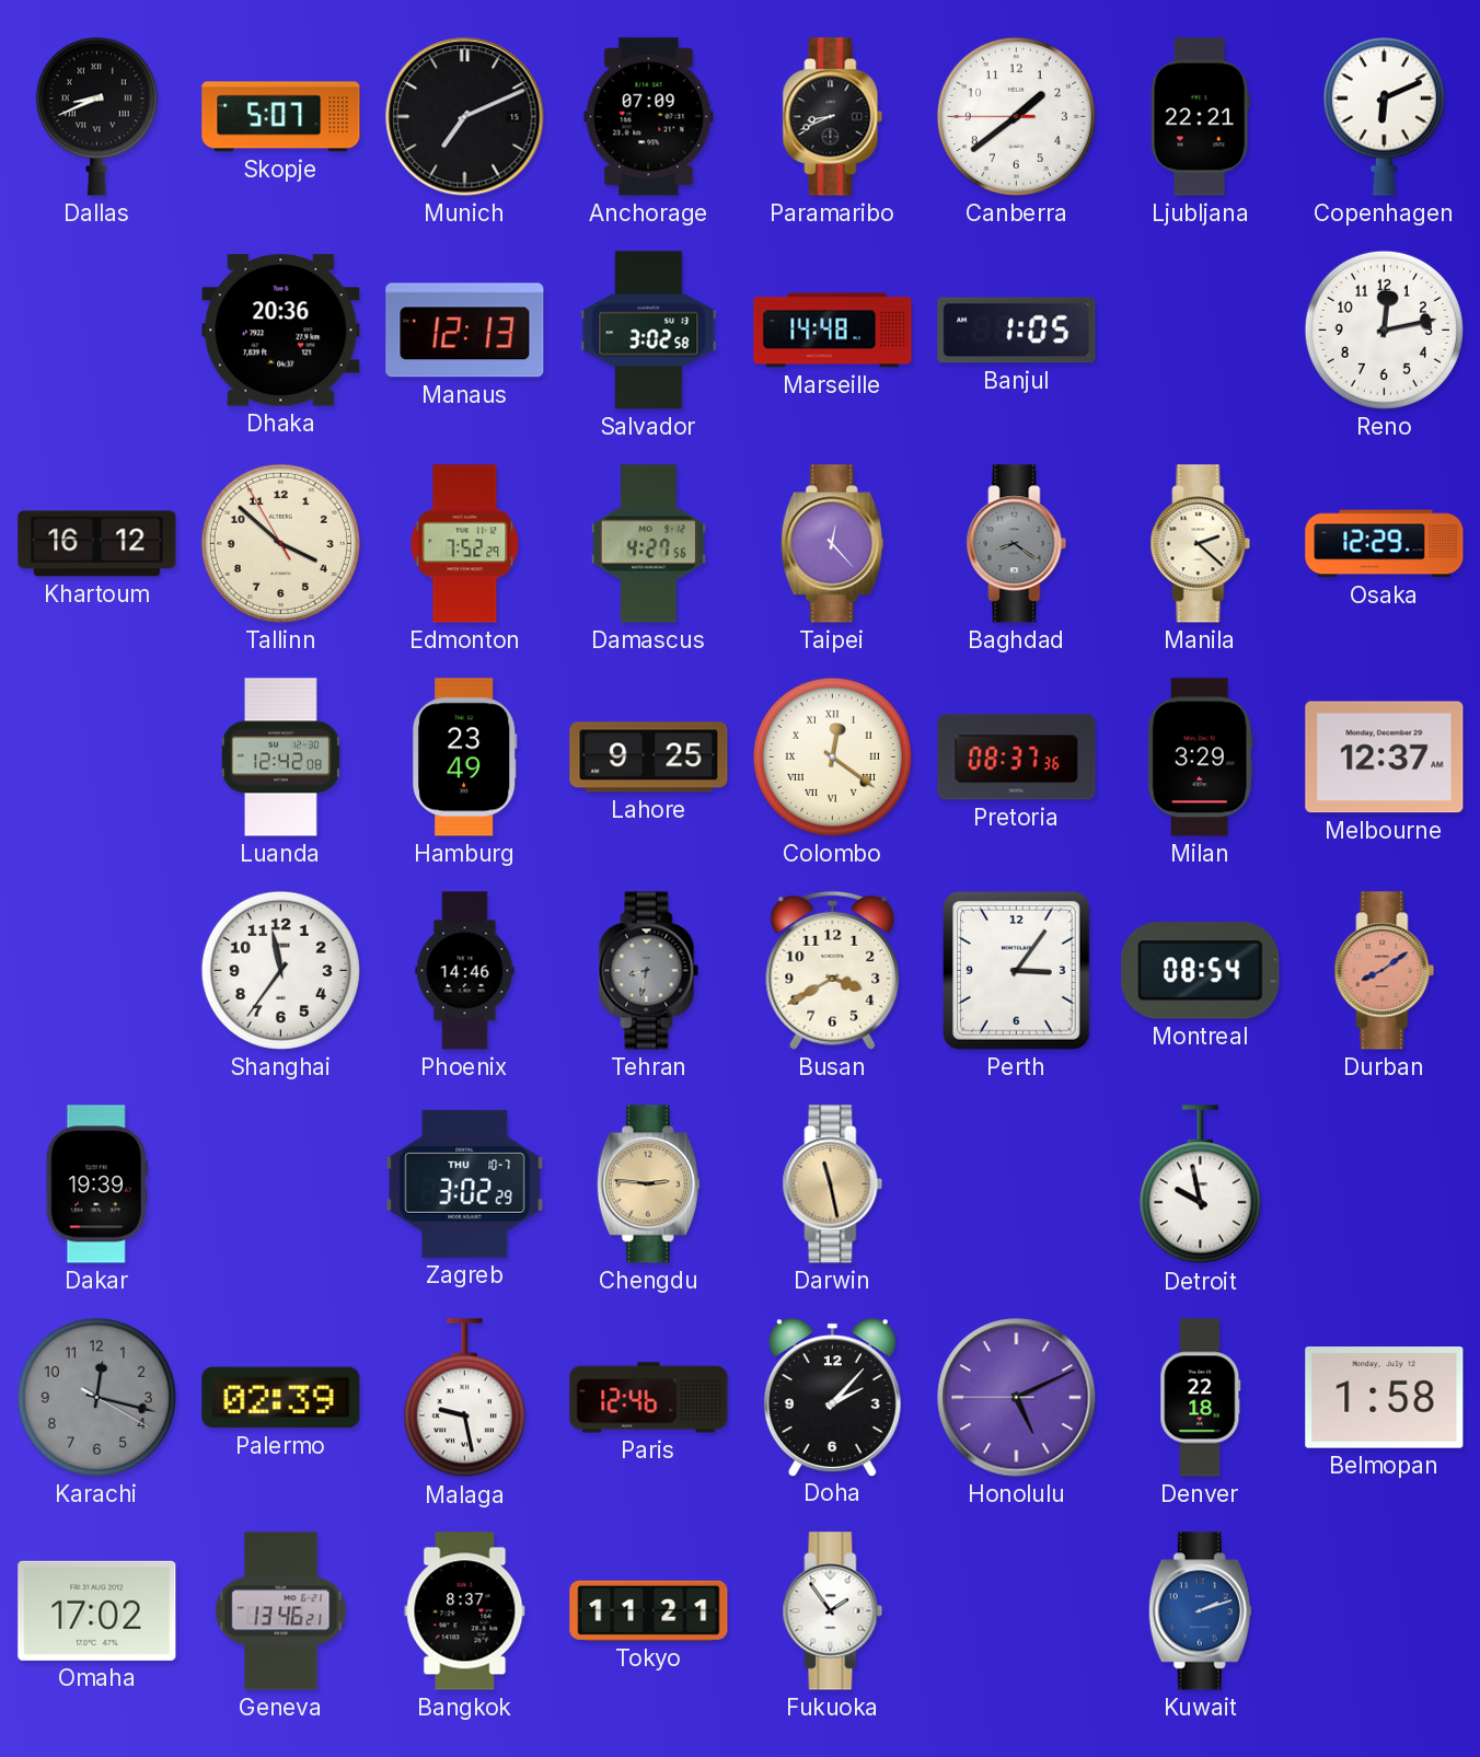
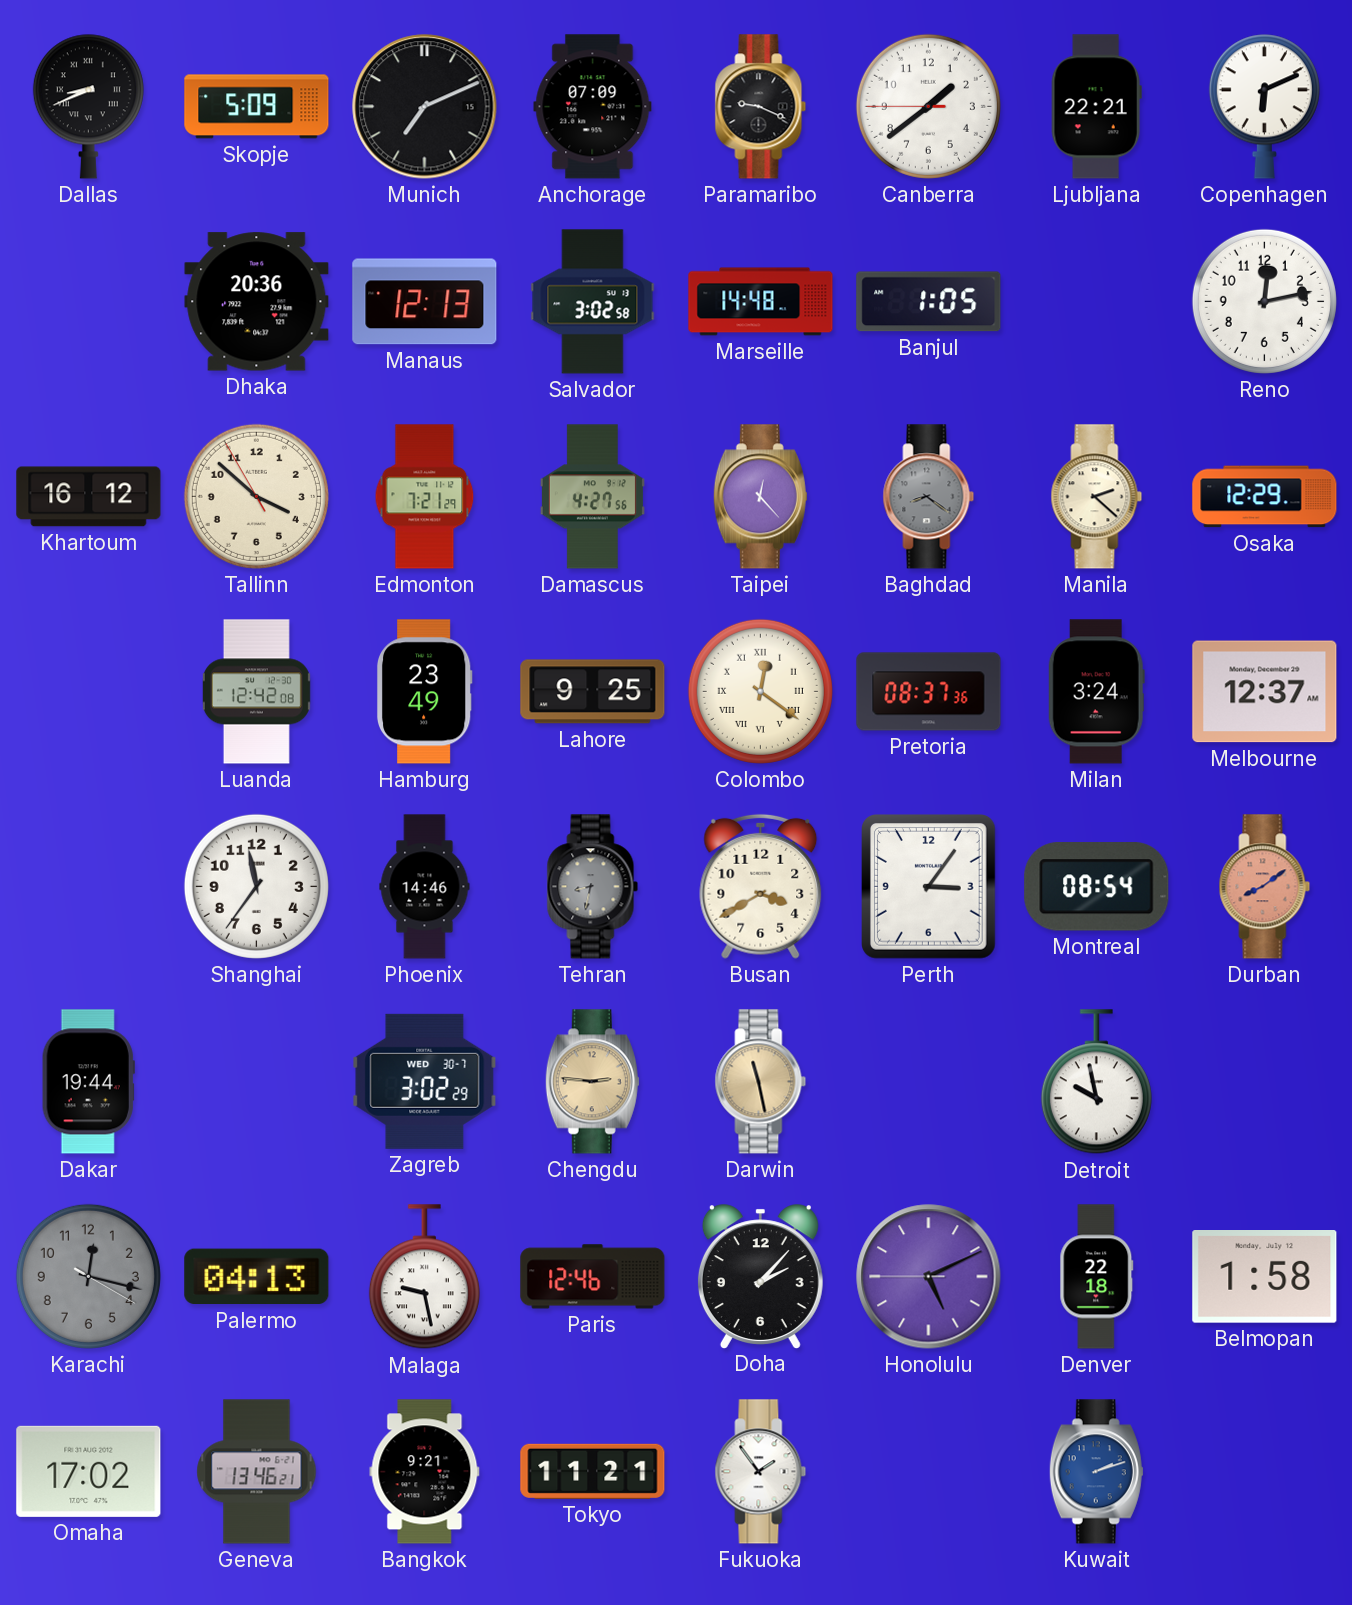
Skopje: 5:07 -> 5:09
Paramaribo: 8:41 -> 9:19
Edmonton: 7:52 -> 7:21
Milan: 3:29 -> 3:24
Dakar: 19:39 -> 19:44
Zagreb date: THU 10-7 -> WED 30-7
Palermo: 02:39 -> 04:13
Bangkok: 8:37 -> 9:21
